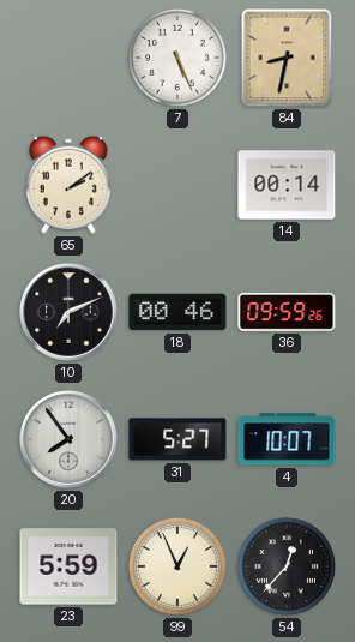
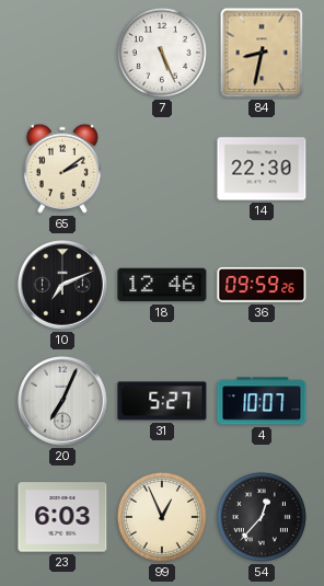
14: 00:14 -> 22:30
18: 00:46 -> 12:46
20: 7:54 -> 7:04
23: 5:59 -> 6:03
